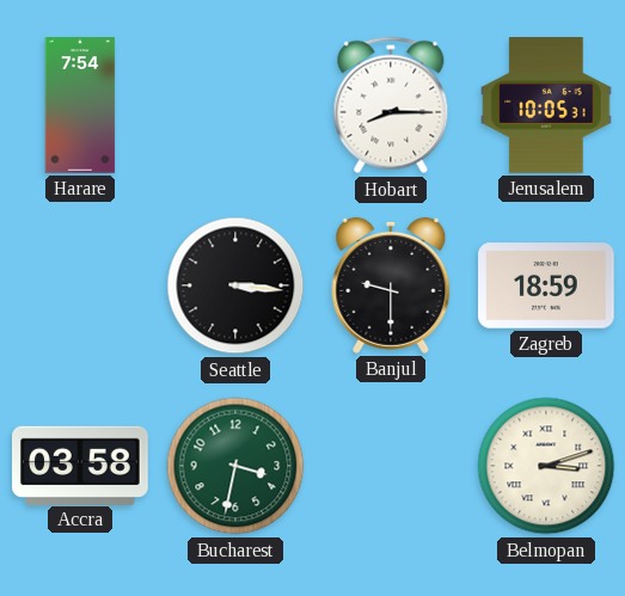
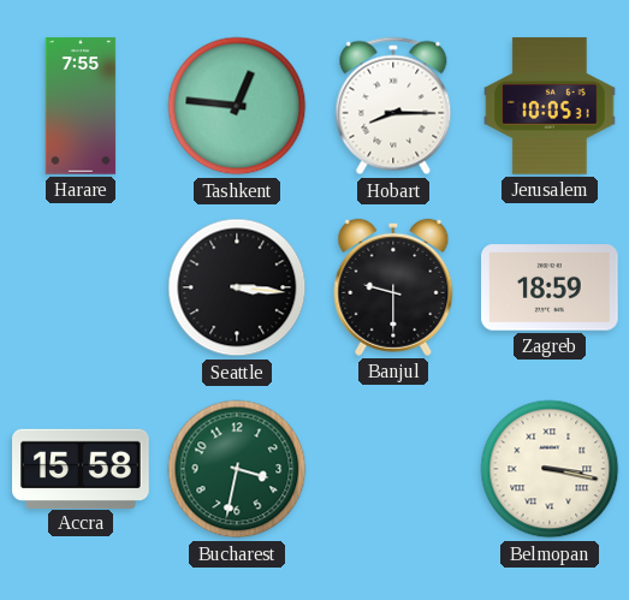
Harare: 7:54 -> 7:55
Tashkent: none -> 12:46
Accra: 03:58 -> 15:58
Belmopan: 3:12 -> 3:17
